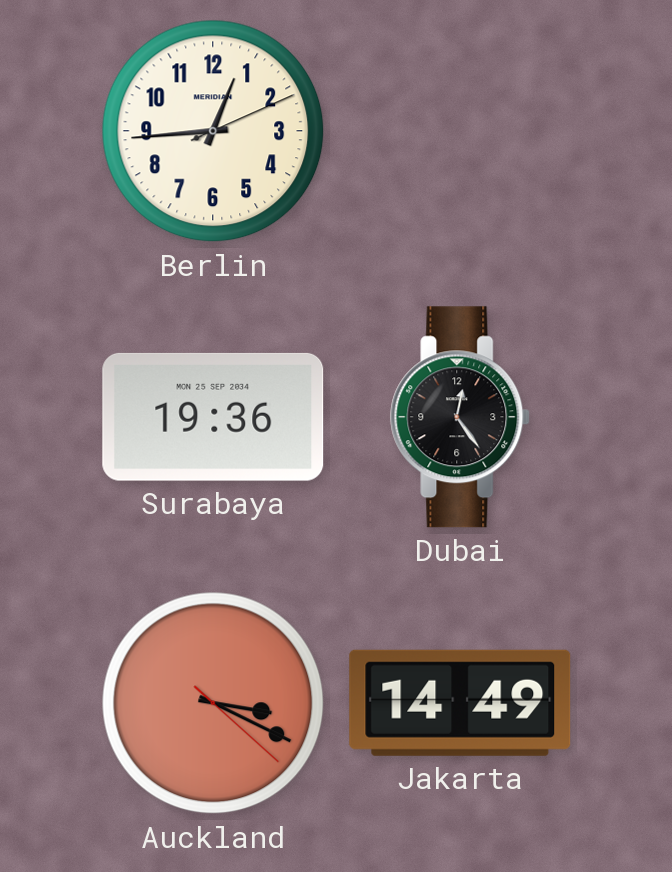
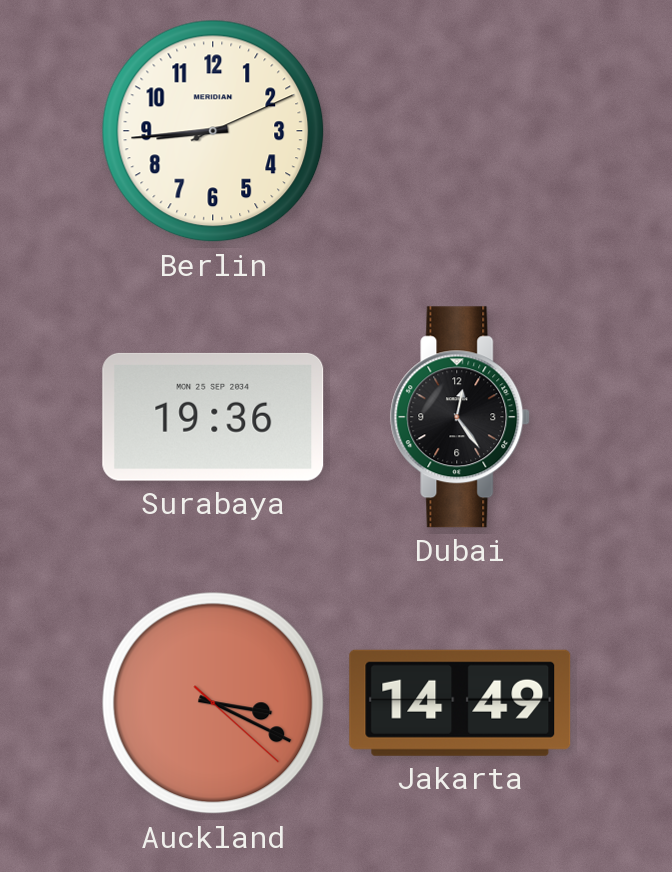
Berlin: 12:44 -> 8:44
